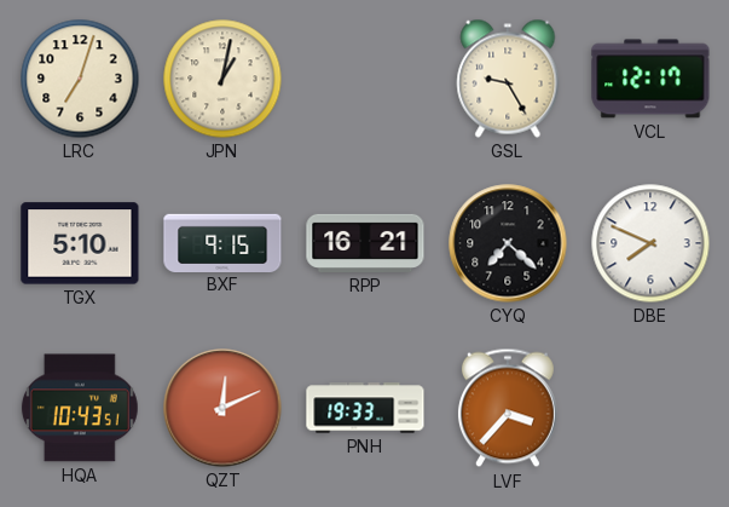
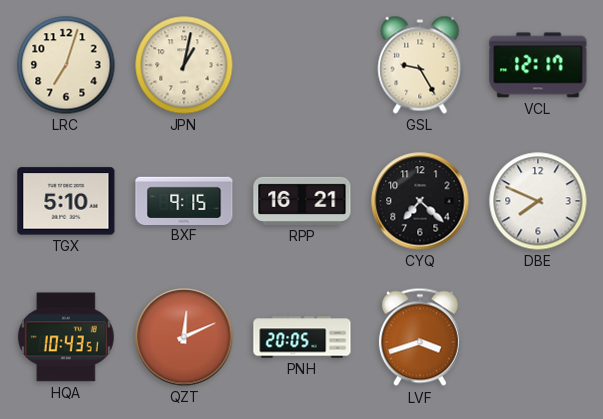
PNH: 19:33 -> 20:05
LVF: 3:37 -> 3:42
